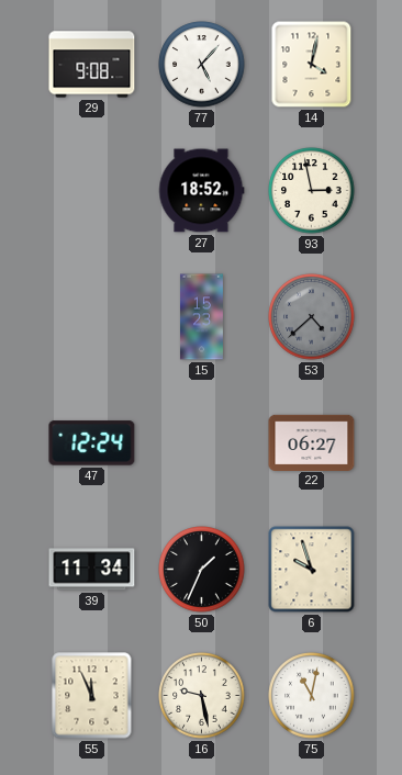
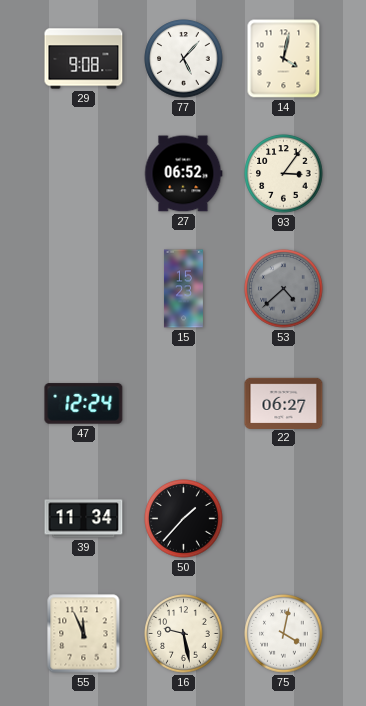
27: 18:52 -> 06:52
93: 2:58 -> 3:06
50: 1:34 -> 1:37
6: 9:57 -> none
75: 11:02 -> 4:02
